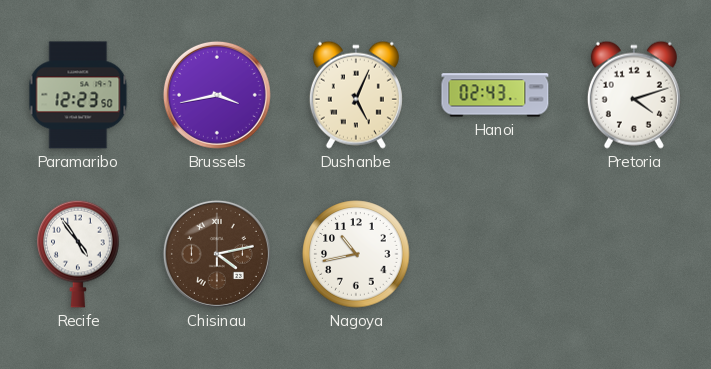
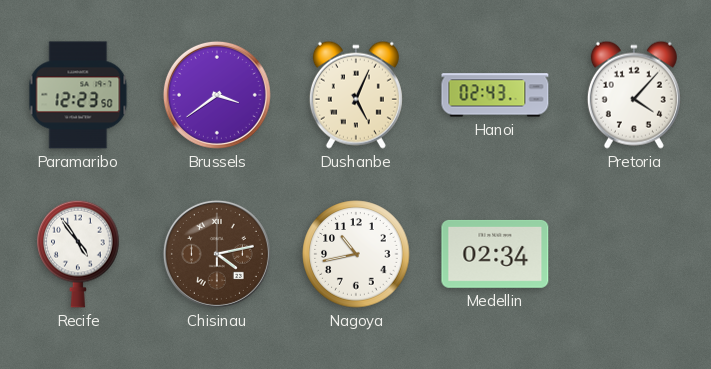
Brussels: 3:43 -> 3:39
Pretoria: 4:12 -> 4:07
Medellin: none -> 02:34
